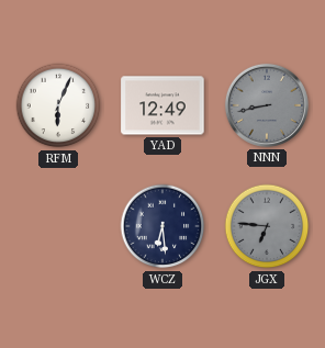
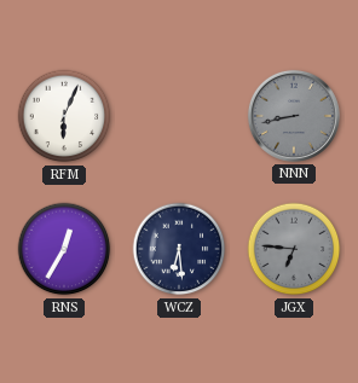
YAD: 12:49 -> none
RNS: none -> 12:35
